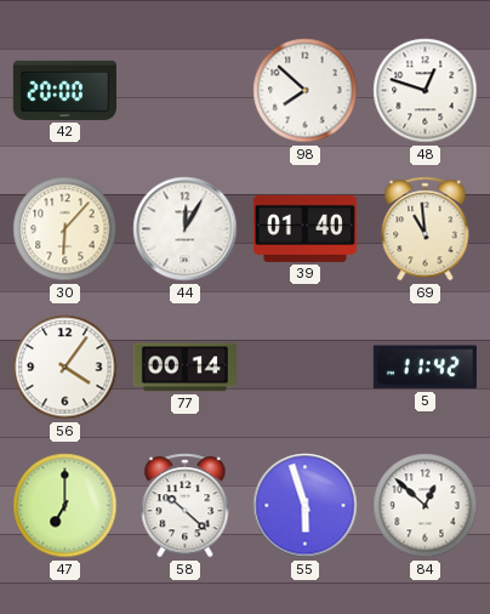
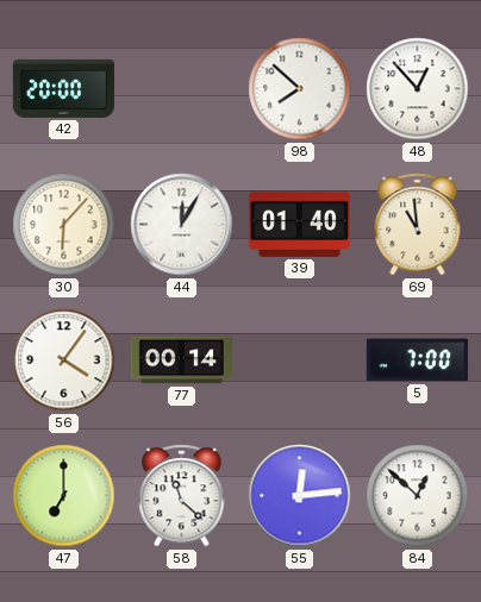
48: 12:48 -> 12:53
5: 11:42 -> 7:00
58: 10:22 -> 11:22
55: 5:57 -> 12:14
